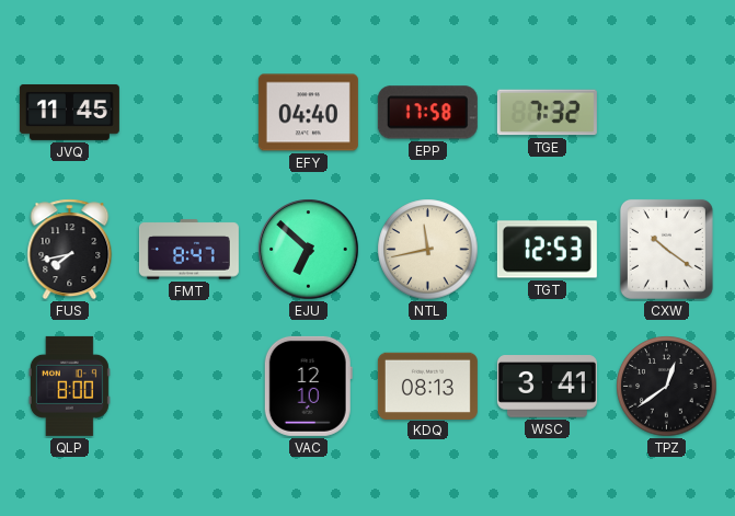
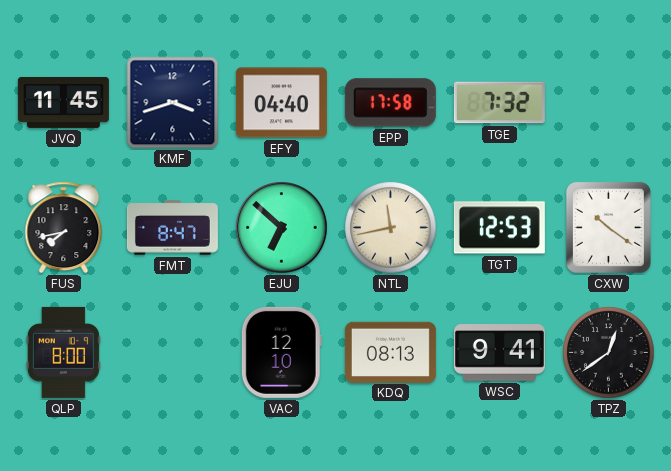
KMF: none -> 3:42
WSC: 3:41 -> 9:41
